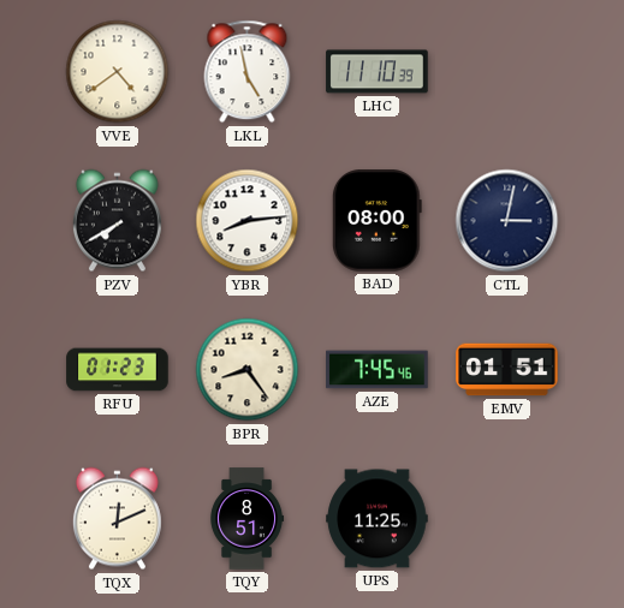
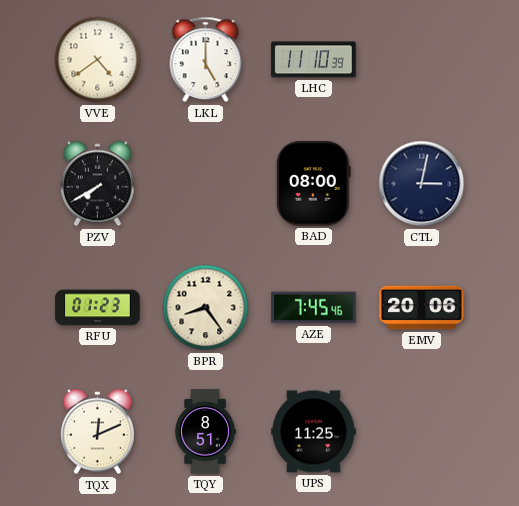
LKL: 4:58 -> 5:00
YBR: 8:14 -> none
EMV: 01:51 -> 20:06
